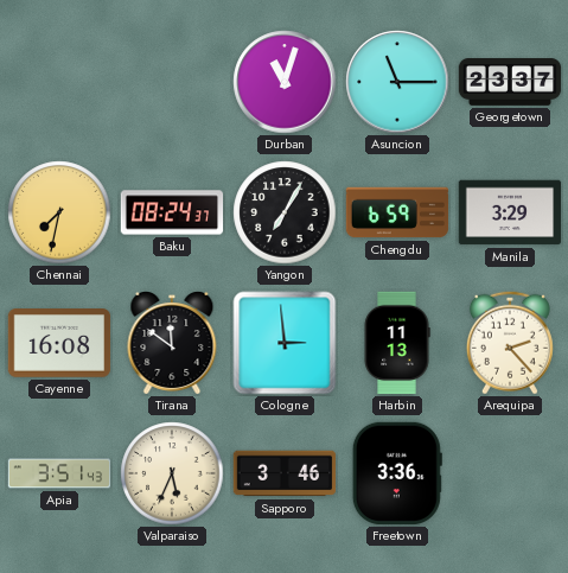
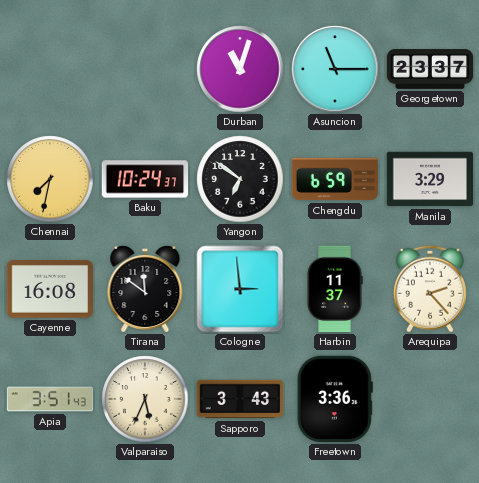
Baku: 08:24 -> 10:24
Yangon: 7:05 -> 6:51
Harbin: 11:13 -> 11:37
Sapporo: 3:46 -> 3:43
